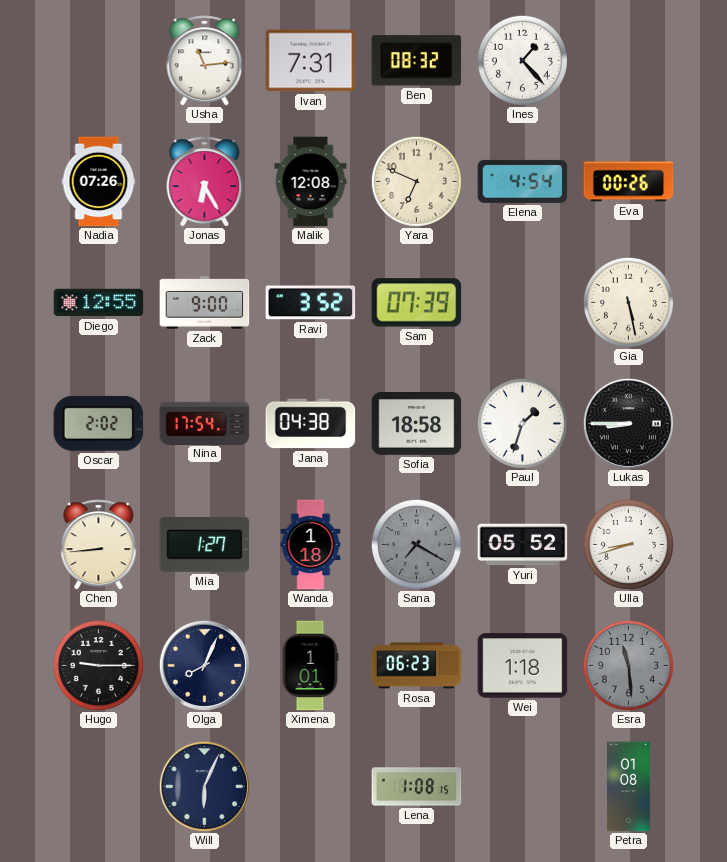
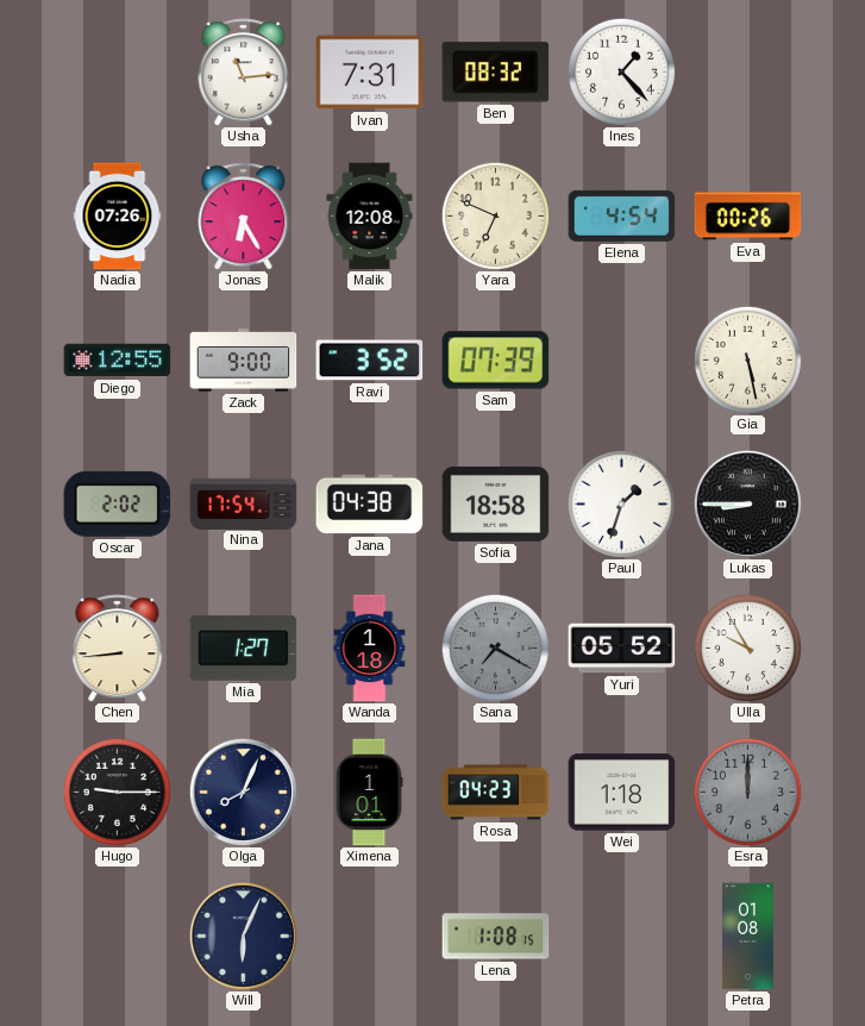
Ulla: 8:42 -> 9:55
Rosa: 06:23 -> 04:23
Esra: 11:29 -> 12:00
